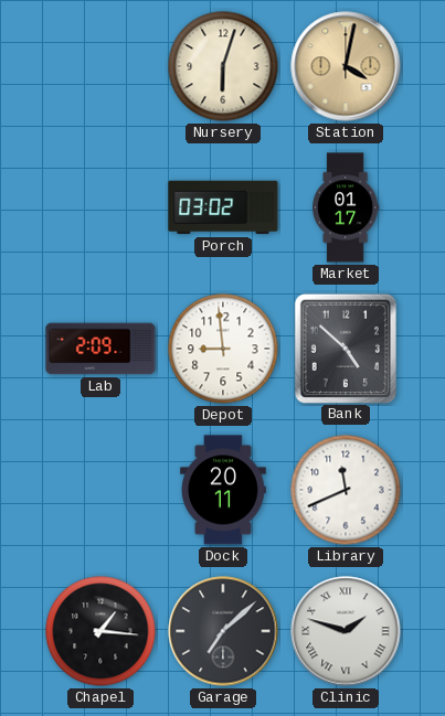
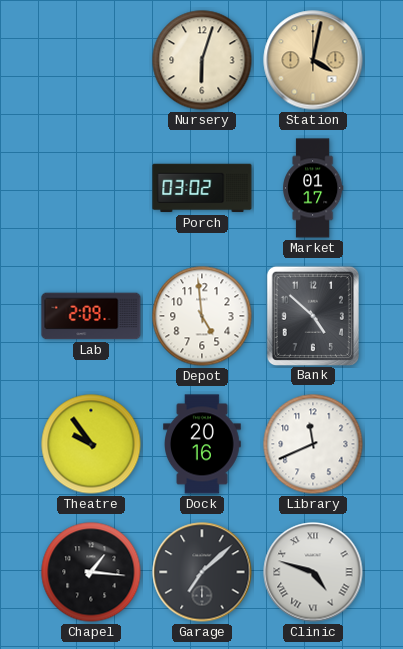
Depot: 8:59 -> 4:59
Theatre: none -> 9:54
Dock: 20:11 -> 20:16
Clinic: 1:48 -> 4:48
